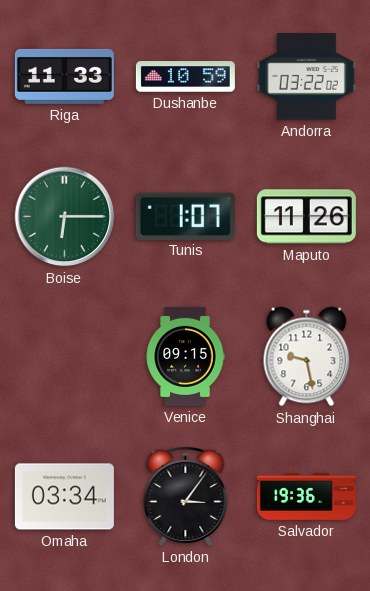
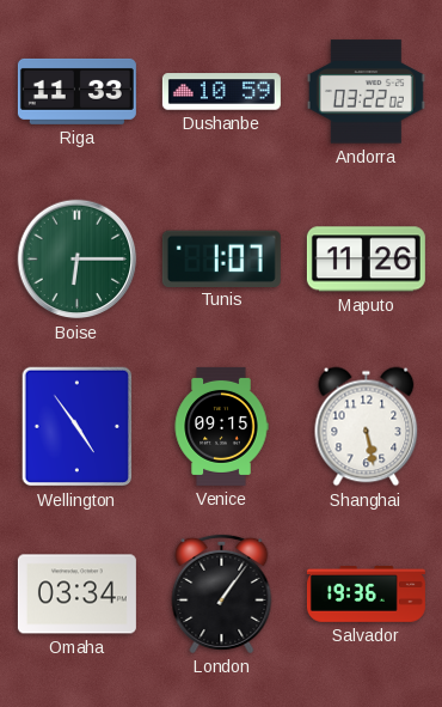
Wellington: none -> 4:54
Shanghai: 9:28 -> 5:28
London: 3:06 -> 1:06
